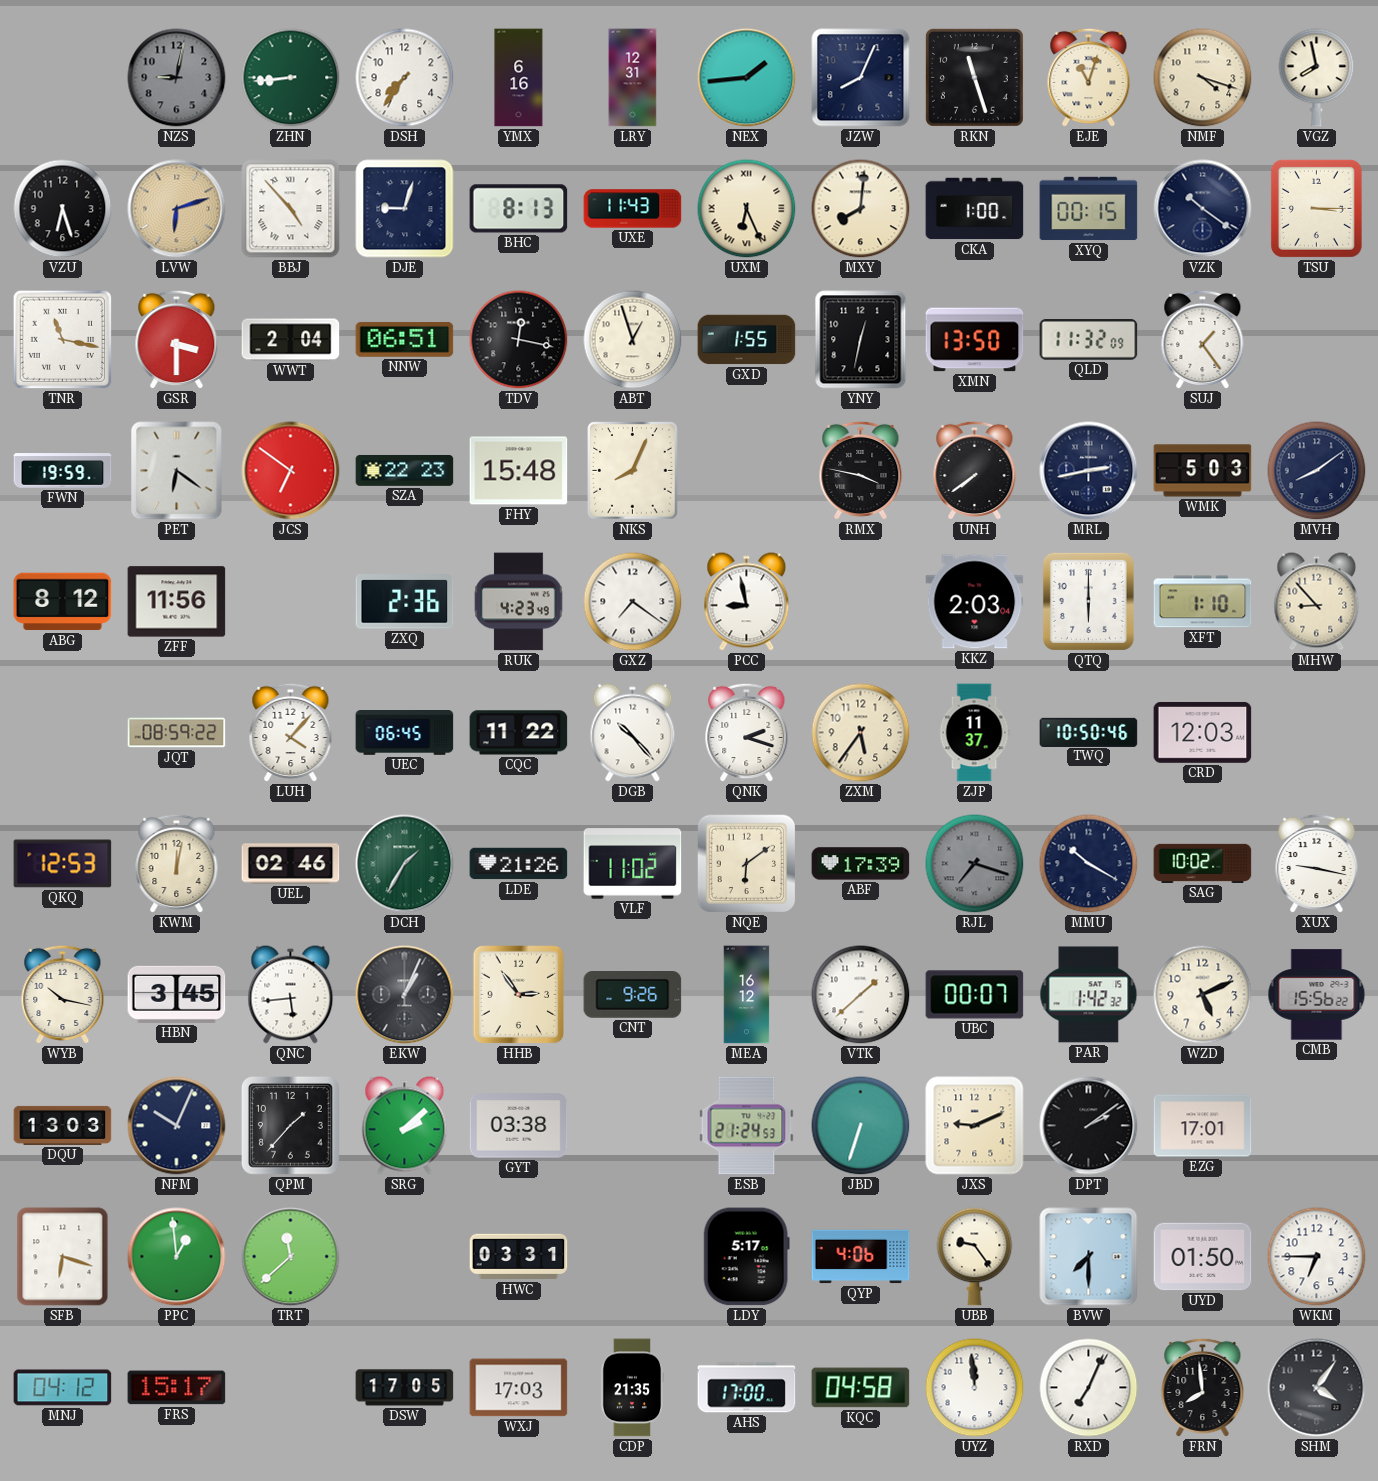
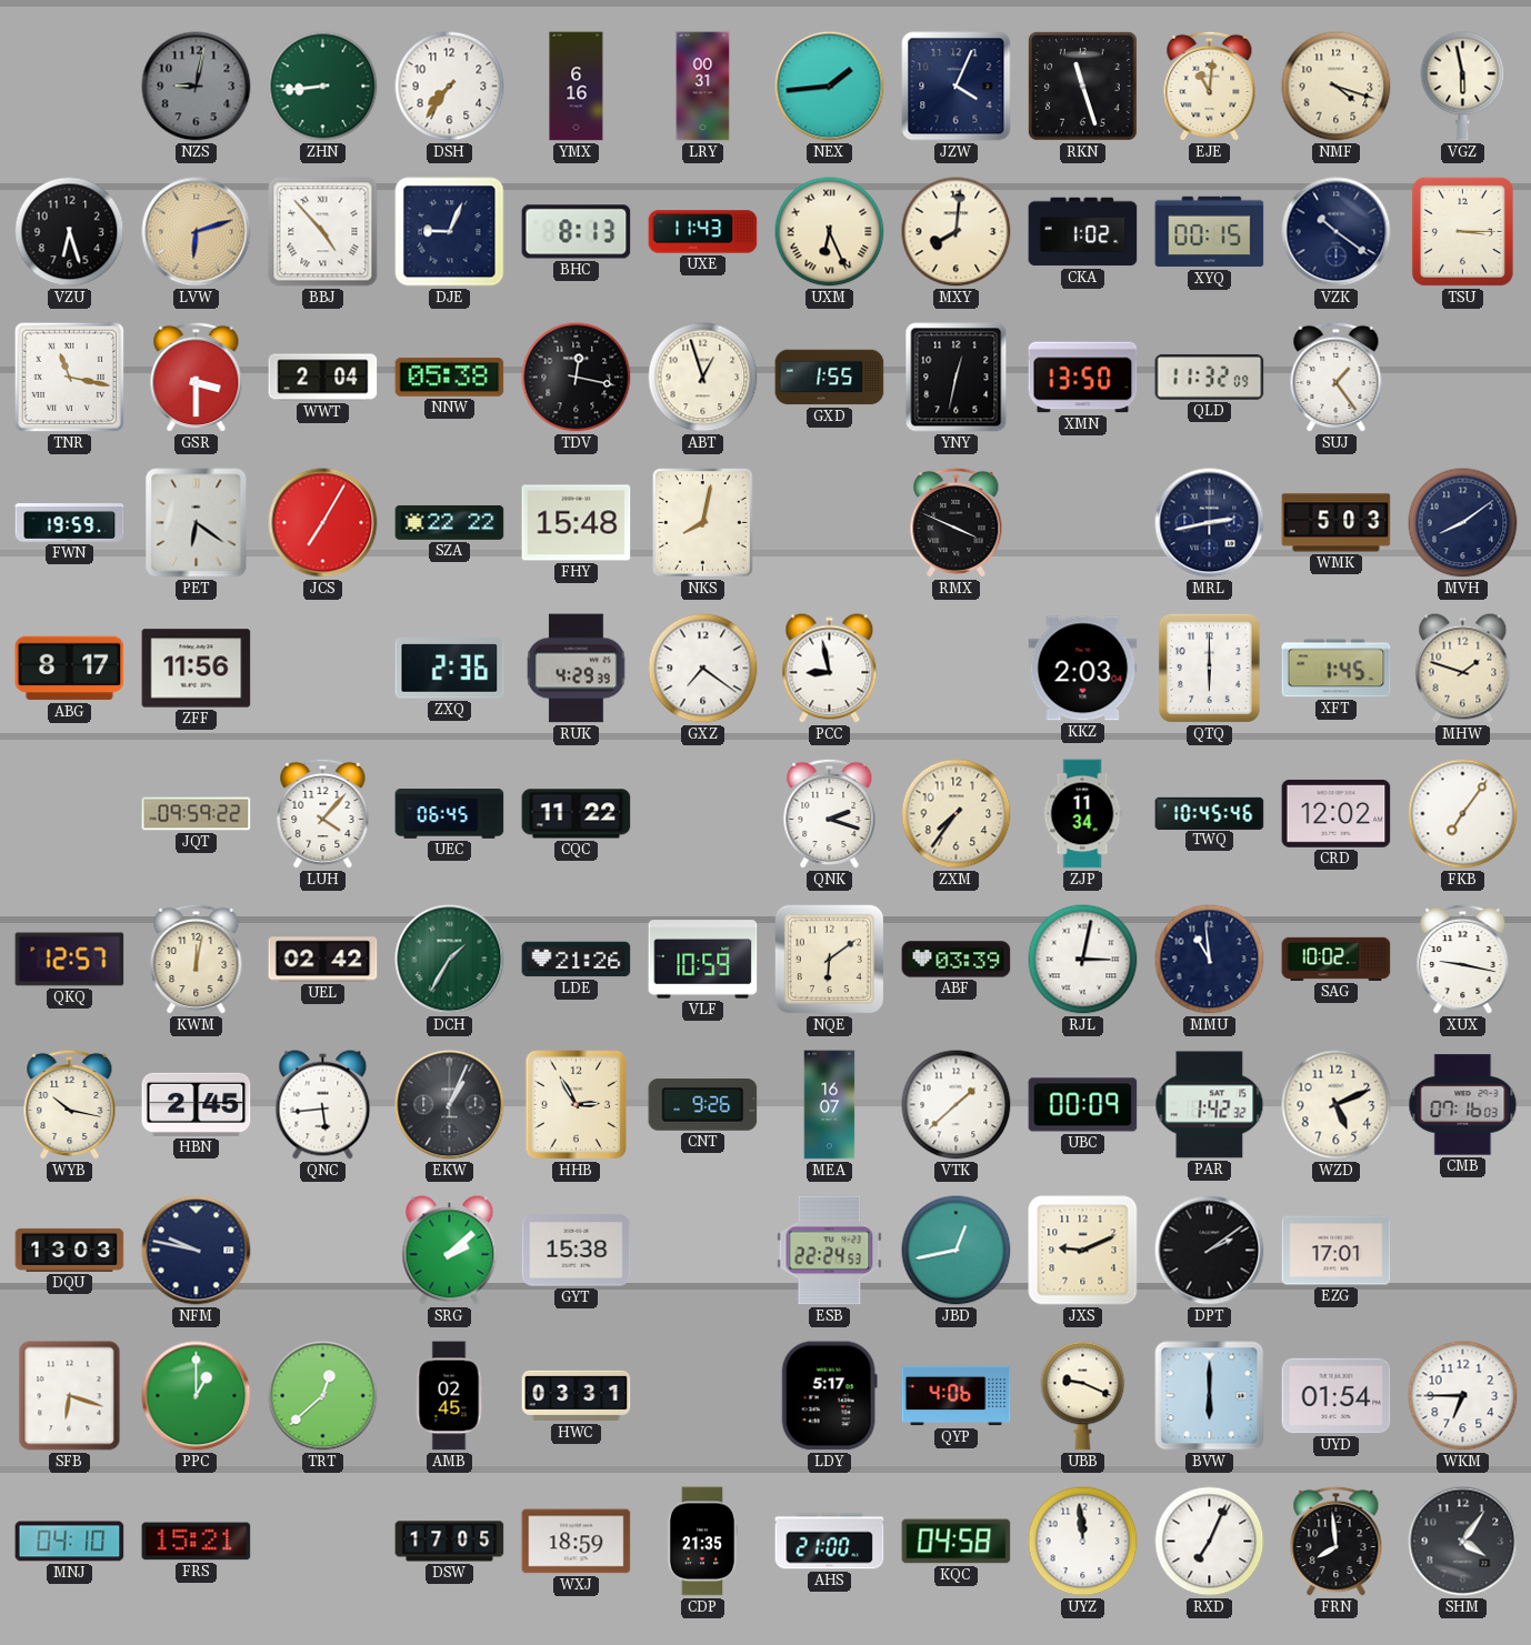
LRY: 12:31 -> 00:31
JZW: 8:04 -> 4:04
EJE: 11:03 -> 11:01
VGZ: 7:58 -> 5:58
DJE: 9:03 -> 9:04
CKA: 1:00 -> 1:02
NNW: 06:51 -> 05:38
JCS: 6:51 -> 7:05
SZA: 22:23 -> 22:22
NKS: 8:04 -> 8:02
RMX: 3:47 -> 3:49
UNH: 7:39 -> none
ABG: 8:12 -> 8:17
RUK: 4:23 -> 4:29
XFT: 1:10 -> 1:45
MHW: 8:53 -> 1:48
JQT: 08:59 -> 09:59
DGB: 10:23 -> none
ZXM: 5:36 -> 7:36
ZJP: 11:37 -> 11:34
TWQ: 10:50 -> 10:45
CRD: 12:03 -> 12:02
FKB: none -> 7:06
QKQ: 12:53 -> 12:57
UEL: 02:46 -> 02:42
VLF: 11:02 -> 10:59
ABF: 17:39 -> 03:39
RJL: 7:18 -> 3:02
RJL dial: grey -> white
MMU: 10:20 -> 10:59
HBN: 3:45 -> 2:45
HHB: 2:54 -> 2:55
MEA: 16:12 -> 16:07
UBC: 00:07 -> 00:09
CMB: 15:56 -> 07:16
NFM: 10:04 -> 9:47
QPM: 1:37 -> none
GYT: 03:38 -> 15:38
ESB: 21:24 -> 22:24
JBD: 6:33 -> 12:43
PPC: 12:59 -> 1:00
TRT: 11:38 -> 12:38
AMB: none -> 02:45
UBB: 9:24 -> 9:19
BVW: 7:30 -> 6:00
UYD: 01:50 -> 01:54
MNJ: 04:12 -> 04:10
FRS: 15:17 -> 15:21
WXJ: 17:03 -> 18:59
AHS: 17:00 -> 21:00
